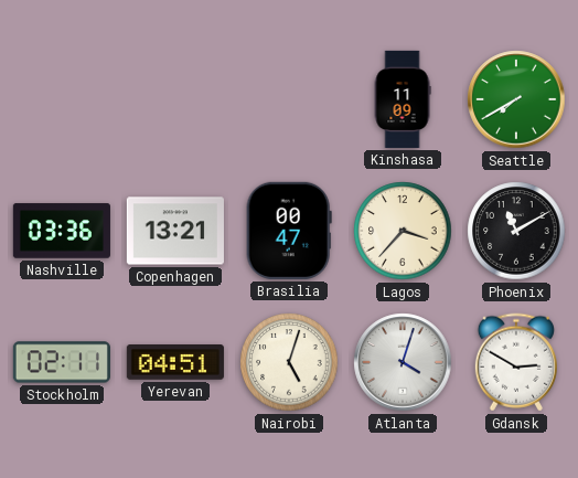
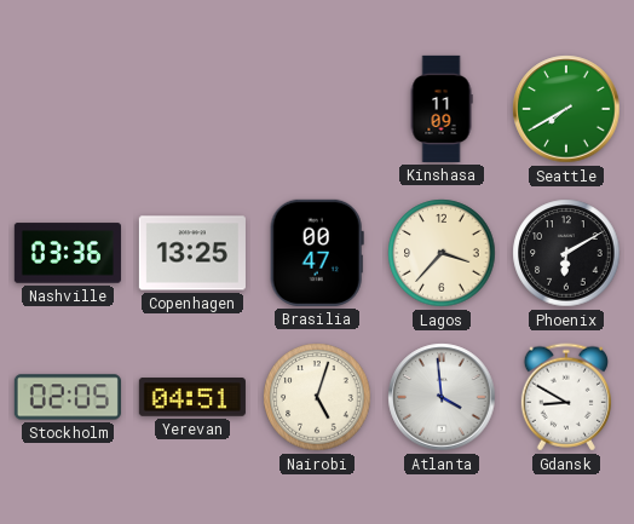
Copenhagen: 13:21 -> 13:25
Phoenix: 11:10 -> 6:10
Stockholm: 02:11 -> 02:05
Atlanta: 4:03 -> 3:59
Gdansk: 2:50 -> 8:50
